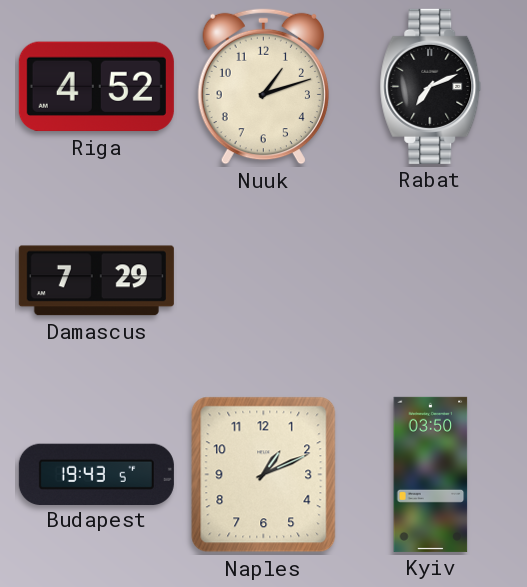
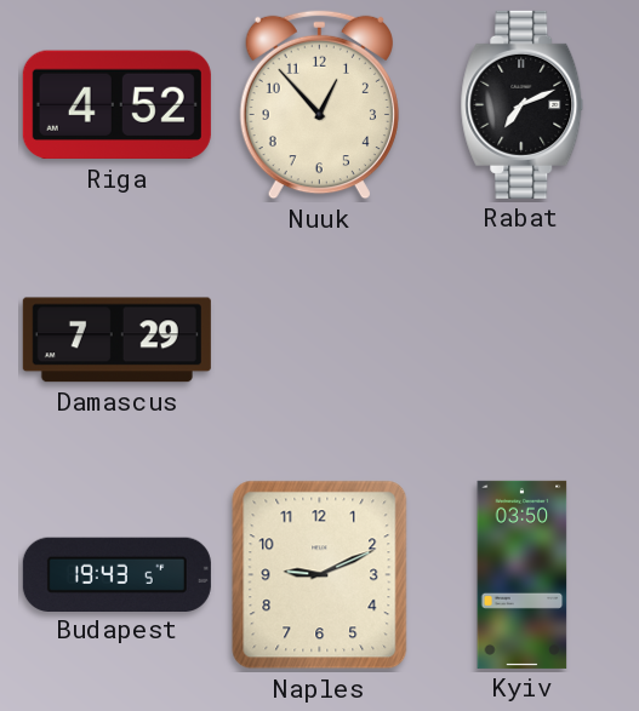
Nuuk: 1:12 -> 12:53
Naples: 1:11 -> 9:11
